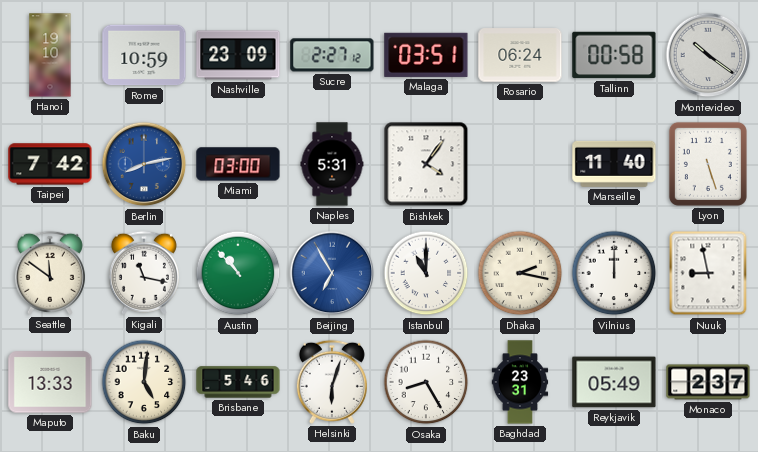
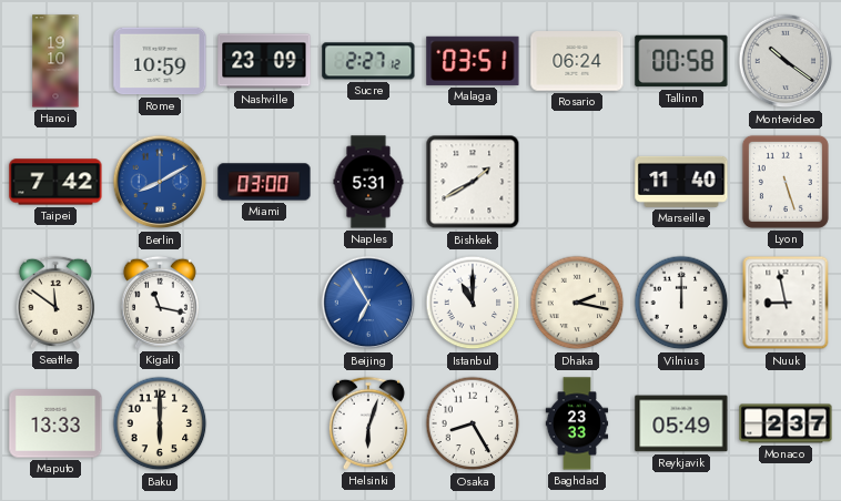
Berlin: 8:13 -> 8:10
Bishkek: 4:06 -> 1:40
Austin: 10:53 -> none
Baku: 5:01 -> 6:00
Brisbane: 5:46 -> none
Baghdad: 23:31 -> 23:33
